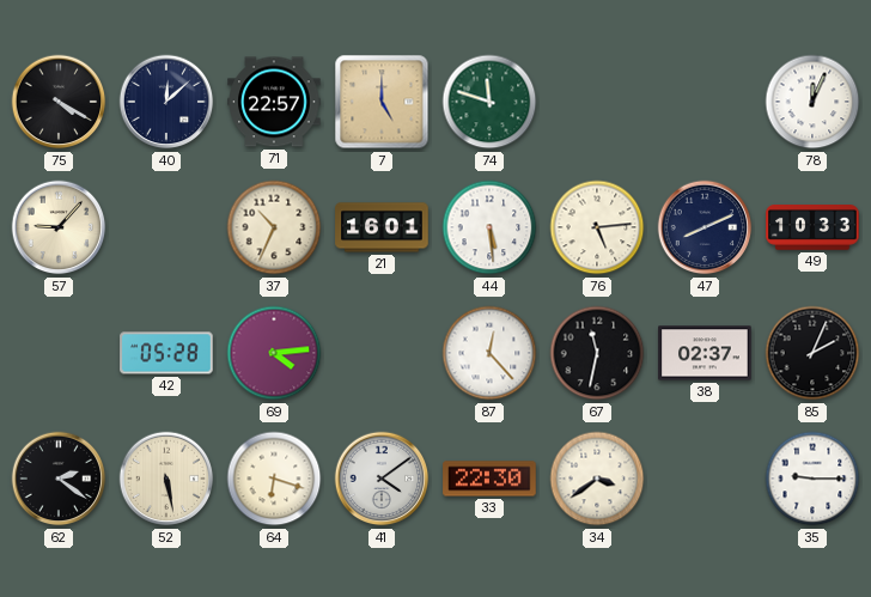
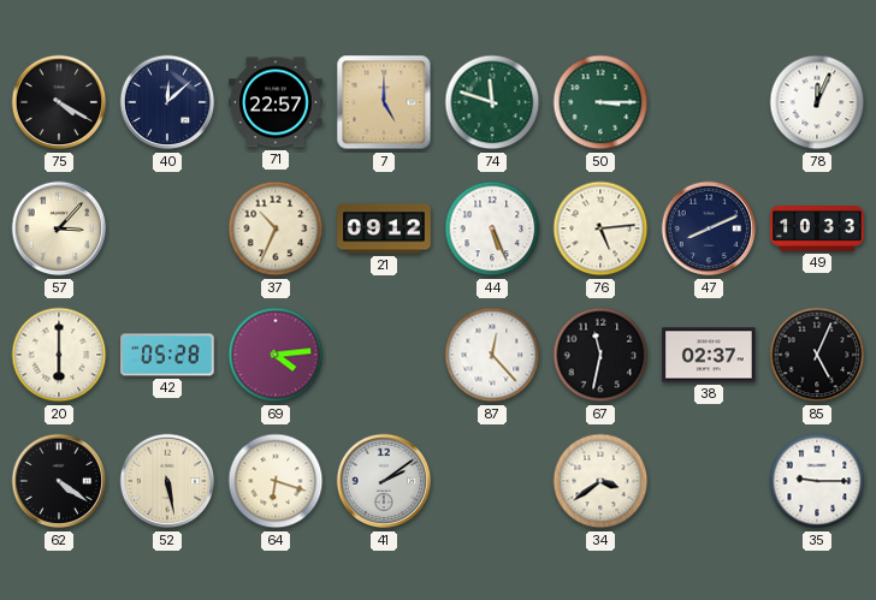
50: none -> 3:15
57: 9:07 -> 3:07
21: 16:01 -> 09:12
44: 5:29 -> 5:26
20: none -> 6:00
85: 2:04 -> 5:04
62: 2:21 -> 4:21
41: 4:09 -> 2:09
33: 22:30 -> none
